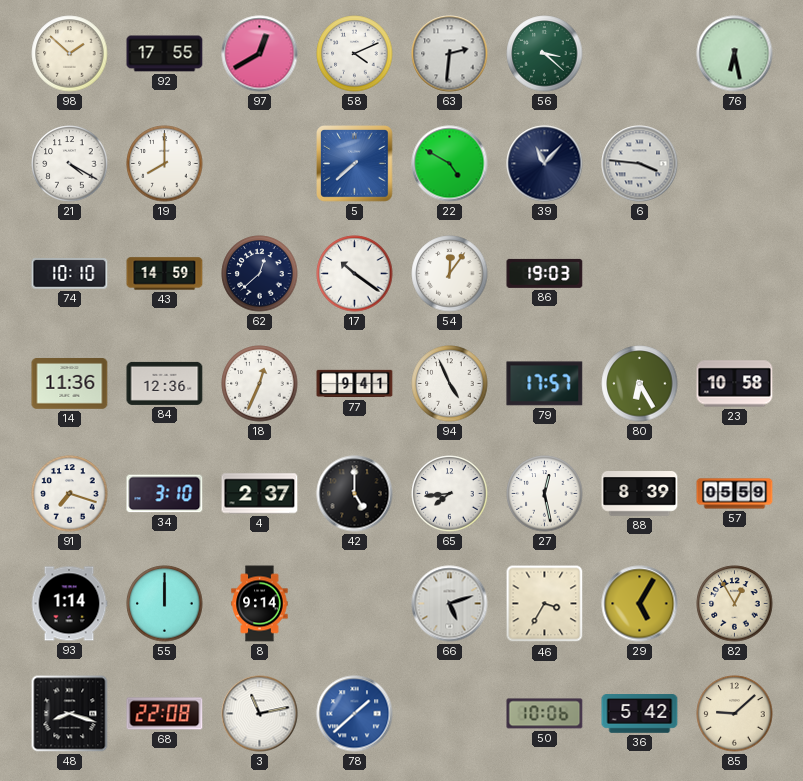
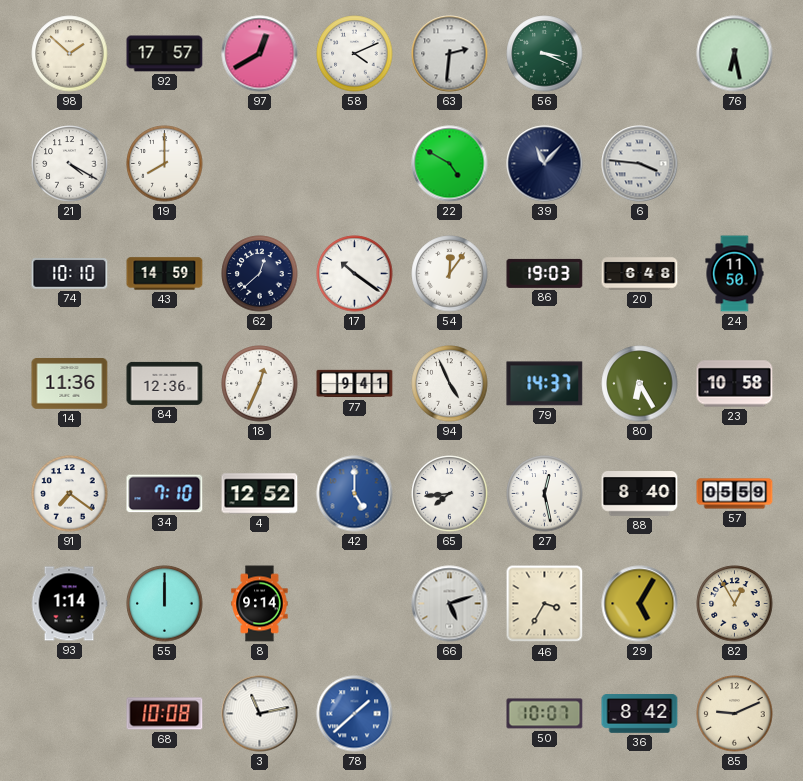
92: 17:55 -> 17:57
56: 3:22 -> 3:19
5: 7:38 -> none
20: none -> 6:48
24: none -> 11:50
79: 17:57 -> 14:37
91: 7:18 -> 7:21
34: 3:10 -> 7:10
4: 2:37 -> 12:52
42 dial: black -> blue
88: 8:39 -> 8:40
48: 8:18 -> none
68: 22:08 -> 10:08
50: 10:06 -> 10:07
36: 5:42 -> 8:42
85: 9:08 -> 9:11
